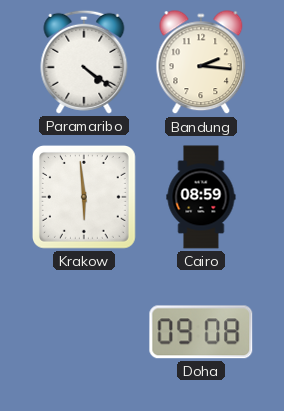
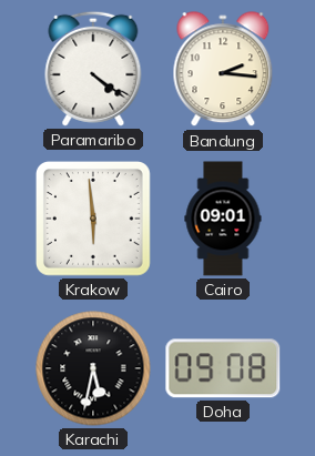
Cairo: 08:59 -> 09:01
Karachi: none -> 5:32
